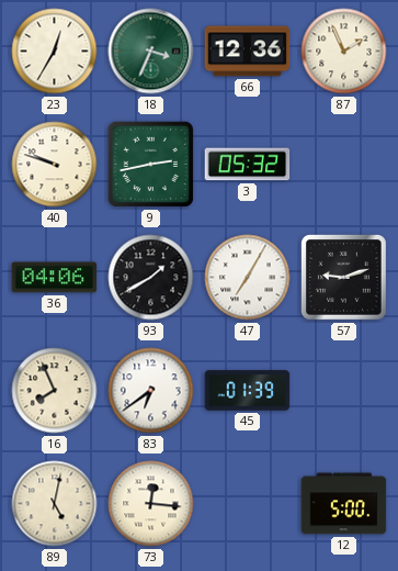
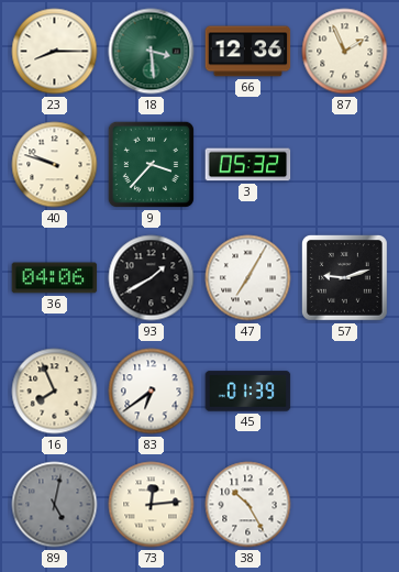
23: 12:35 -> 8:15
18: 3:34 -> 3:29
9: 2:43 -> 3:37
89 dial: cream -> grey
73: 12:16 -> 12:14
38: none -> 10:25
12: 5:00 -> none
